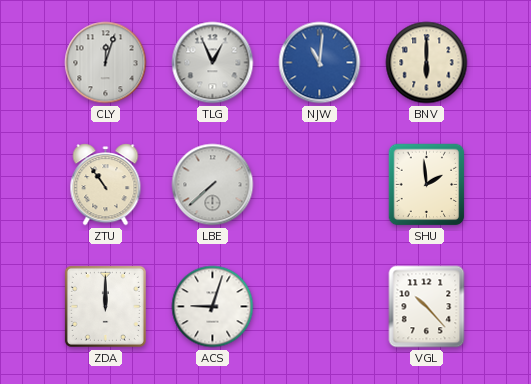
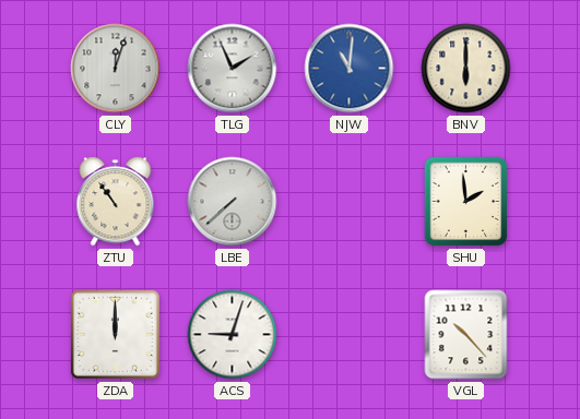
TLG: 12:56 -> 1:56
